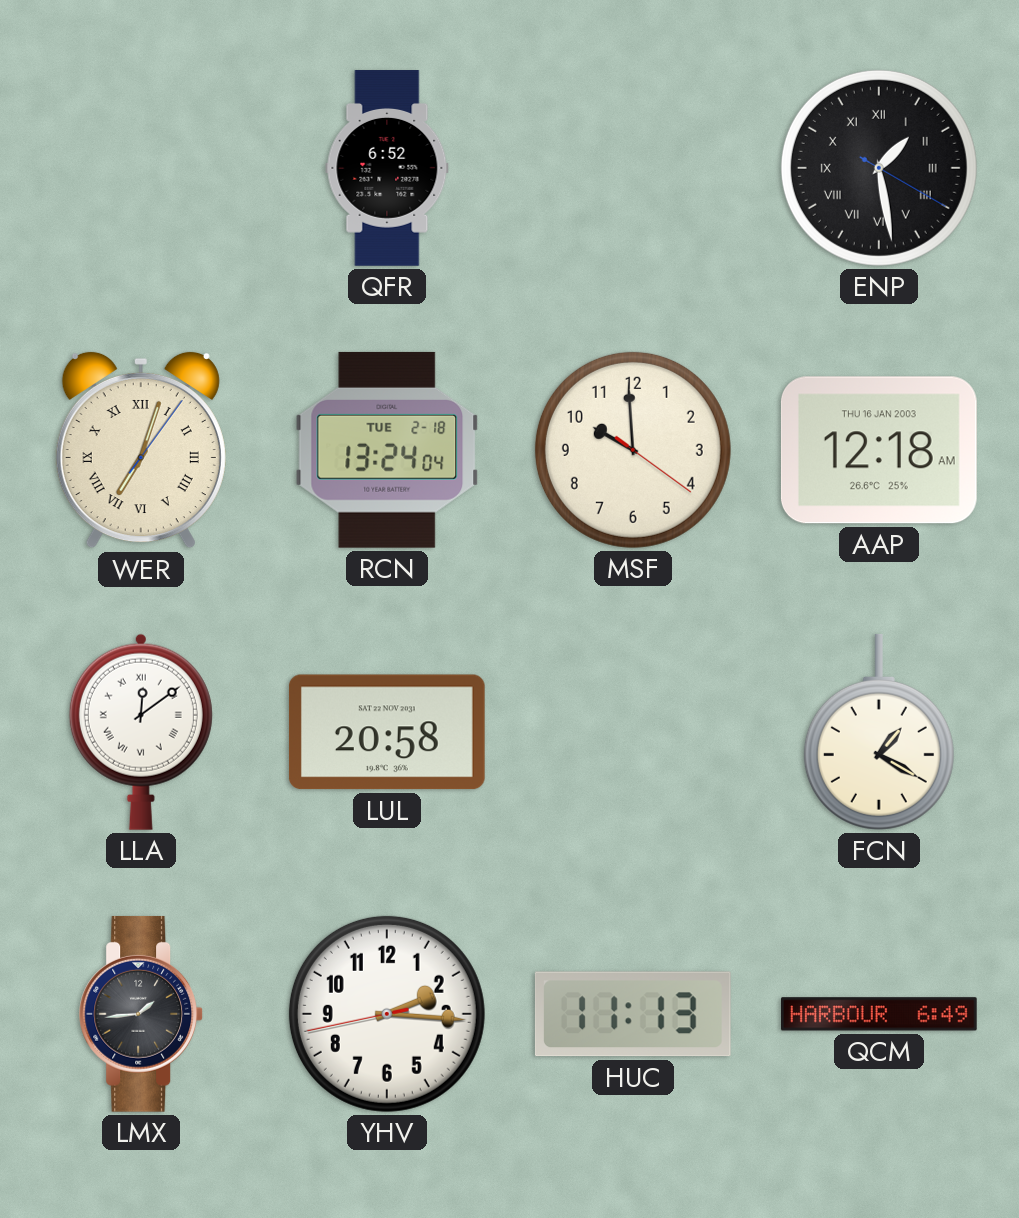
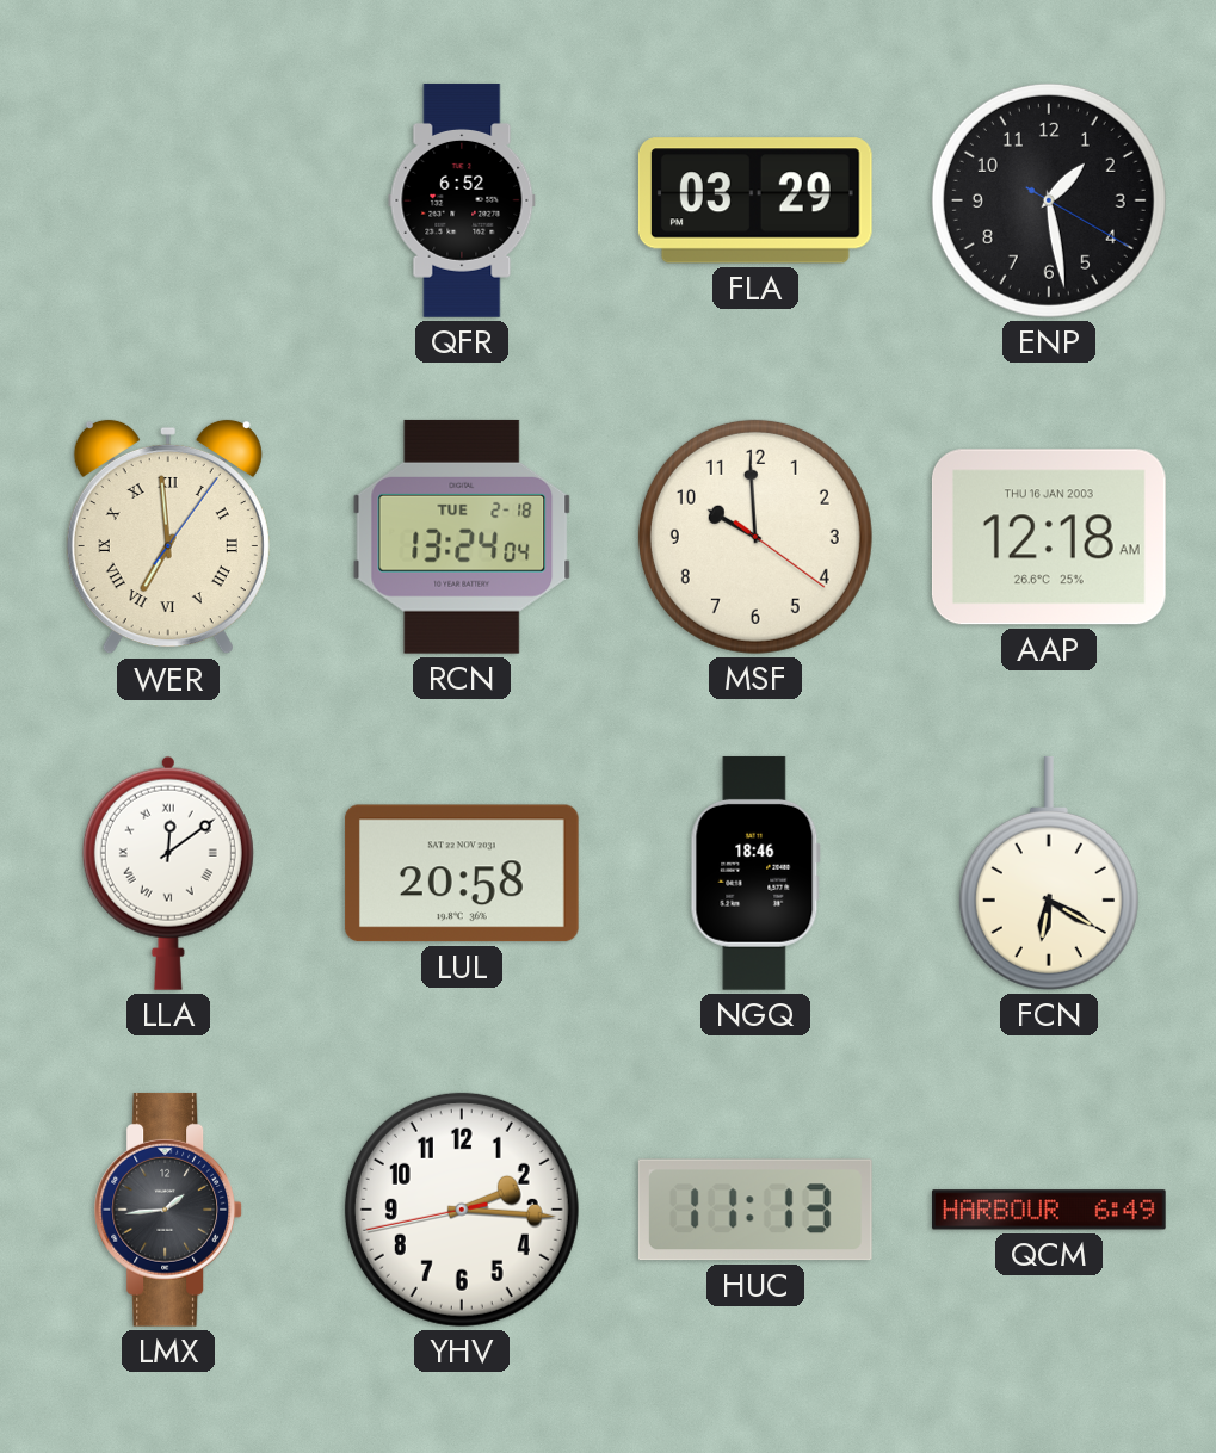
FLA: none -> 03:29
ENP numerals: Roman -> Arabic
WER: 7:03 -> 6:59
NGQ: none -> 18:46
FCN: 1:20 -> 6:20
